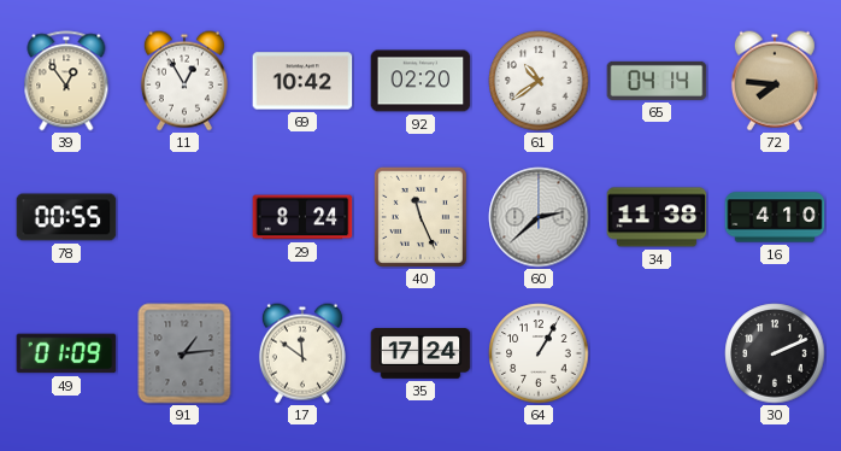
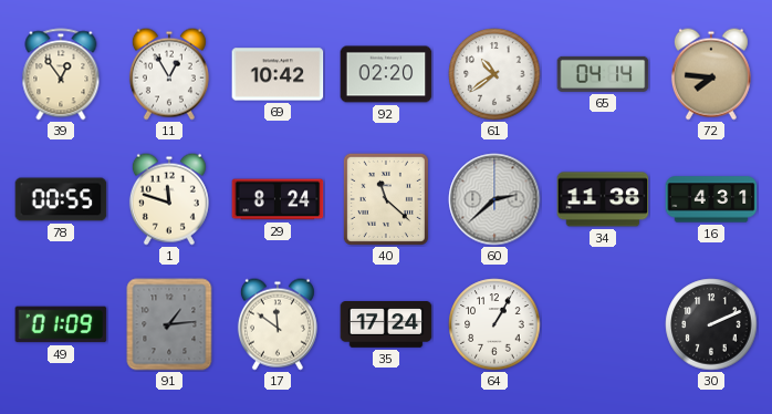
1: none -> 11:48
40: 11:26 -> 11:22
16: 4:10 -> 4:31
